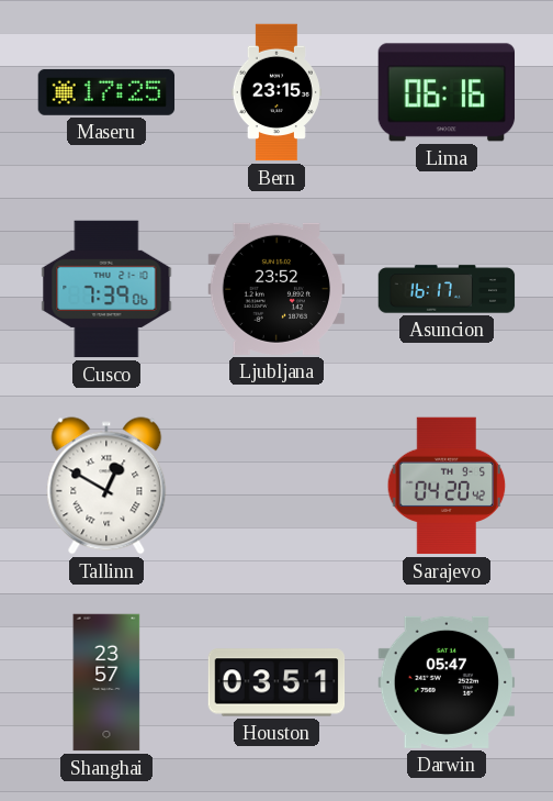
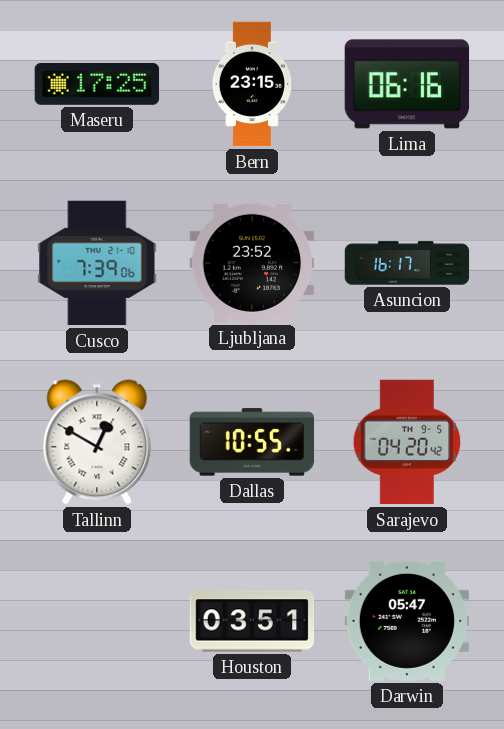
Dallas: none -> 10:55
Shanghai: 23:57 -> none
